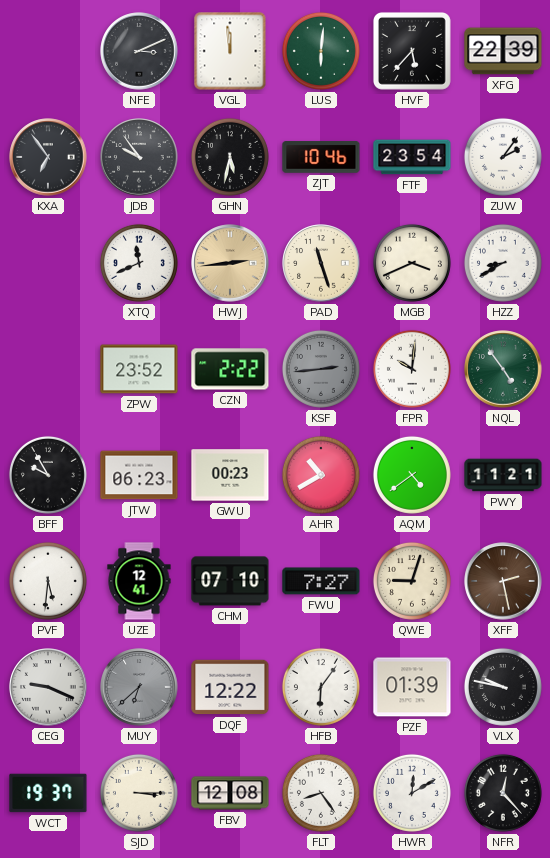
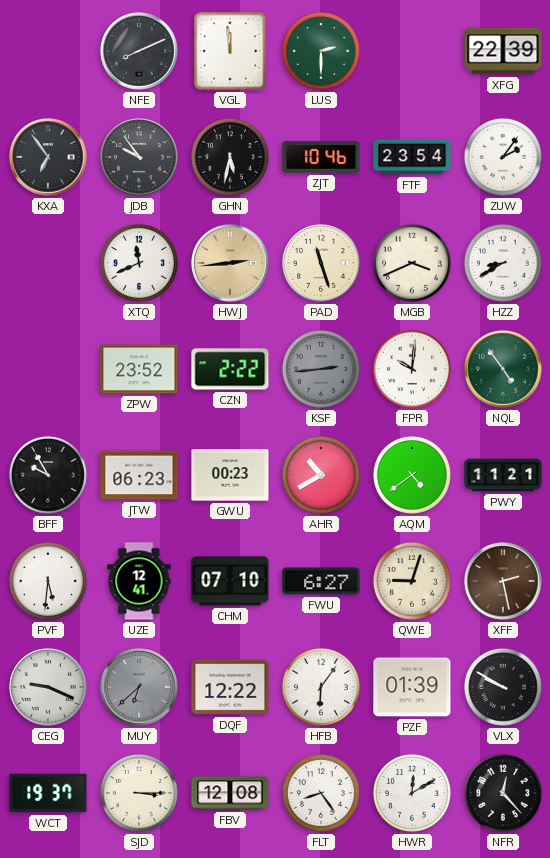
NFE: 3:11 -> 8:11
LUS: 6:01 -> 2:30
HVF: 5:37 -> none
FWU: 7:27 -> 6:27
VLX: 9:47 -> 9:50
